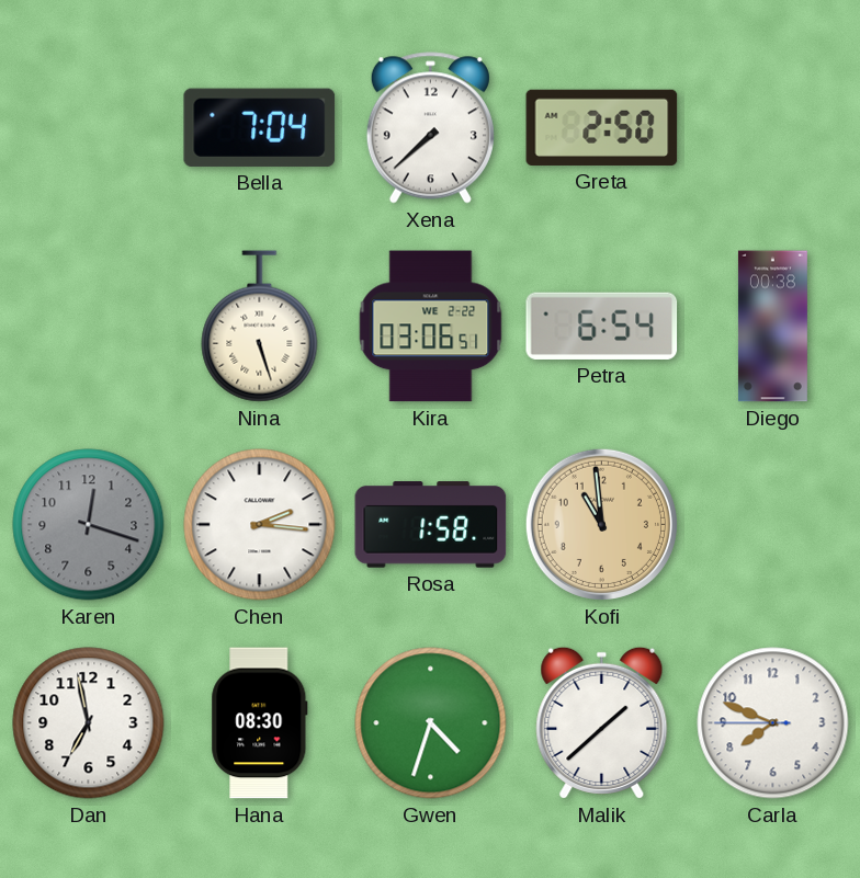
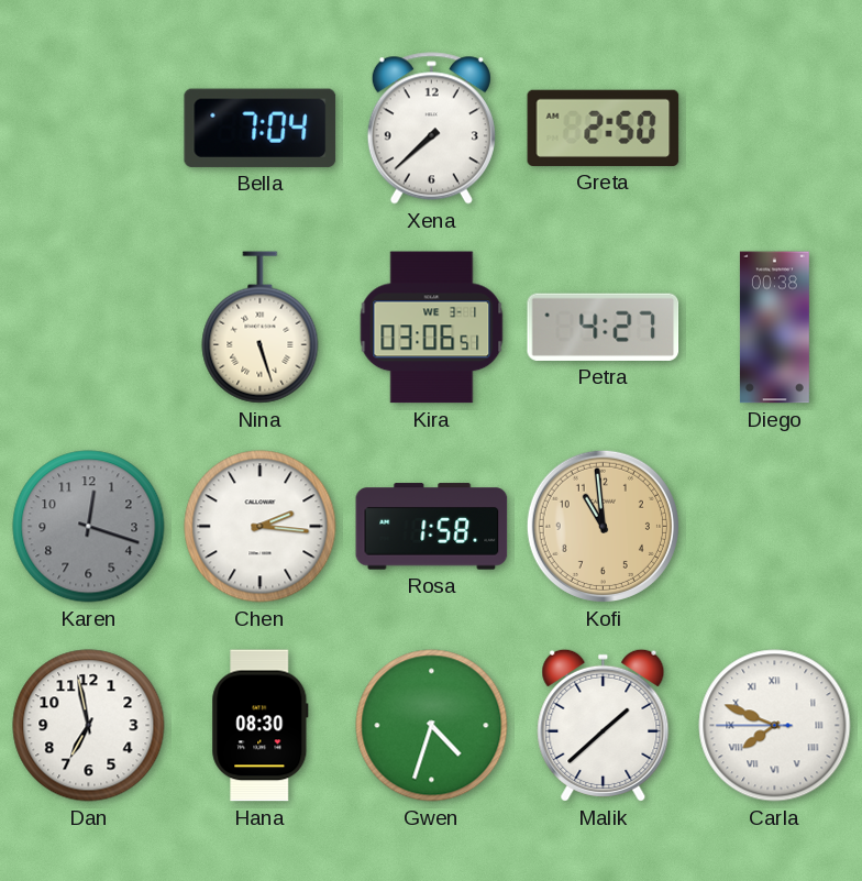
Kira date: WE 2-22 -> WE 3-1
Petra: 6:54 -> 4:27
Carla numerals: Arabic -> Roman
